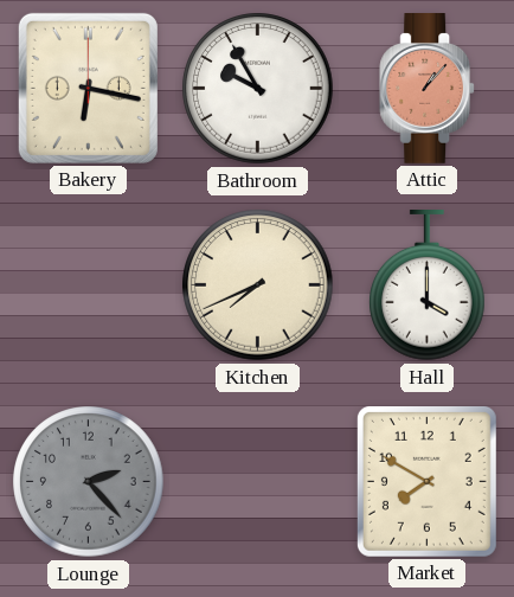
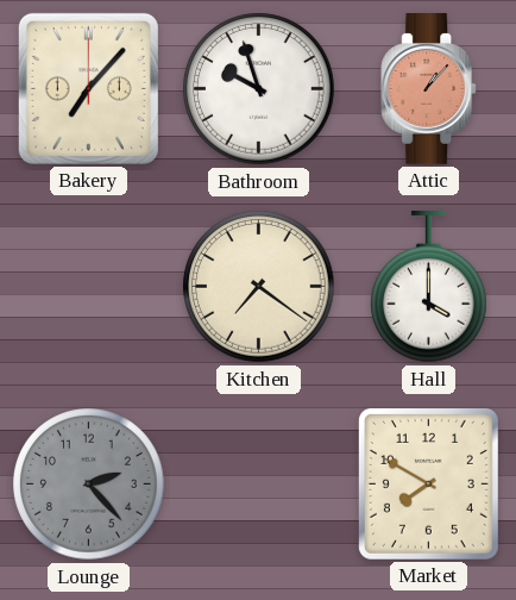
Bakery: 6:17 -> 7:07
Bathroom: 9:55 -> 9:57
Kitchen: 7:41 -> 7:21
